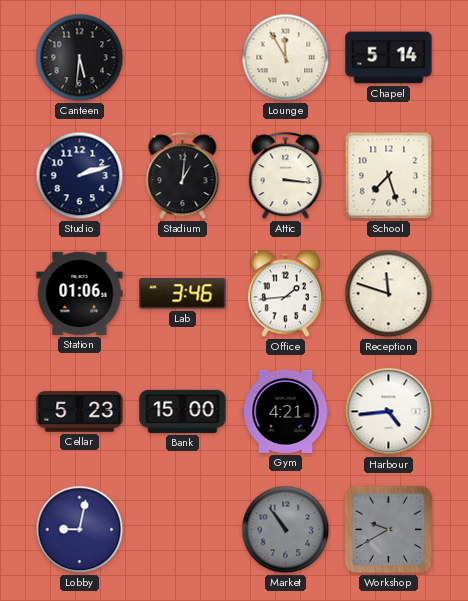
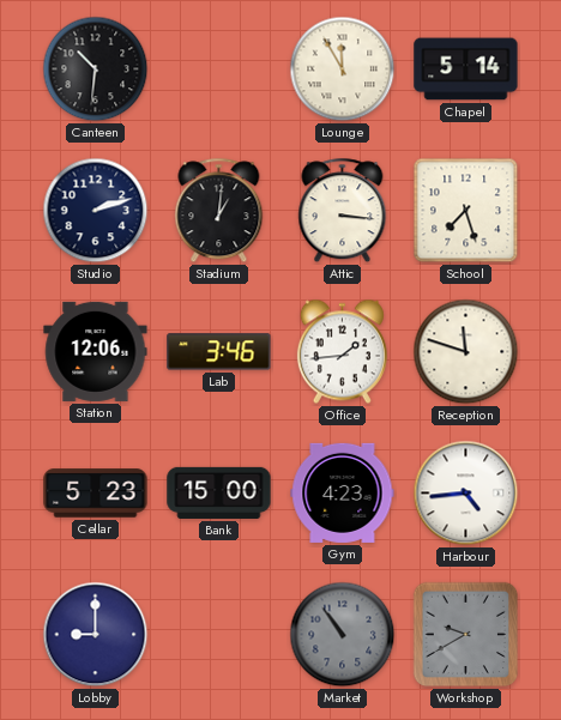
Canteen: 5:31 -> 10:31
Station: 01:06 -> 12:06
Gym: 4:21 -> 4:23
Lobby: 9:02 -> 9:00
